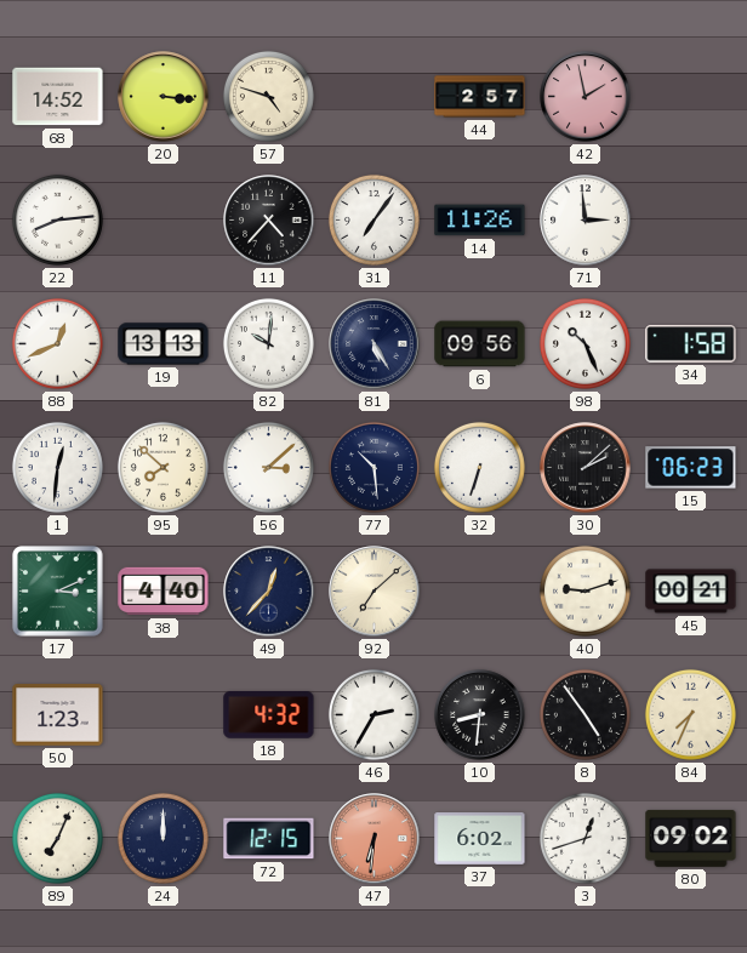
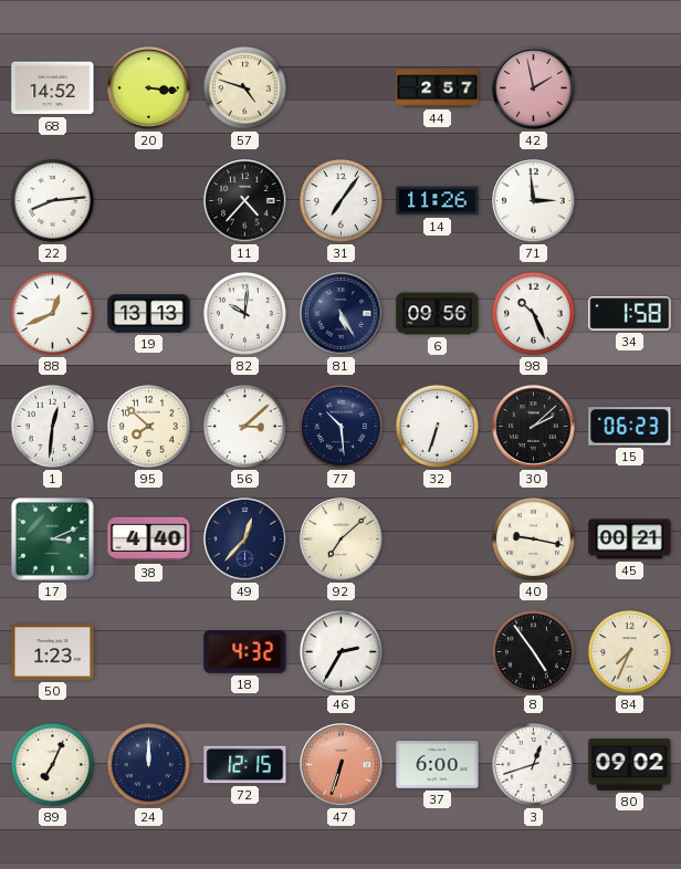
40: 9:12 -> 9:17
10: 8:31 -> none
47: 6:31 -> 6:33
37: 6:02 -> 6:00
